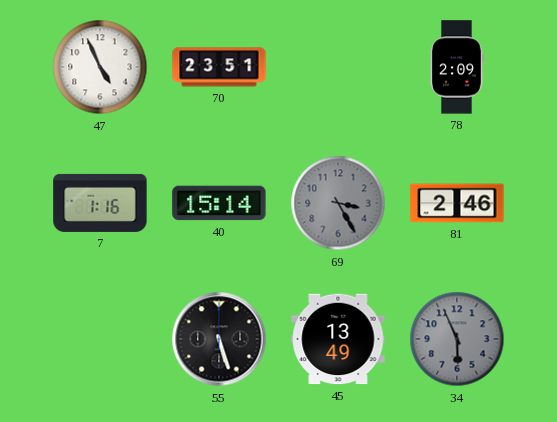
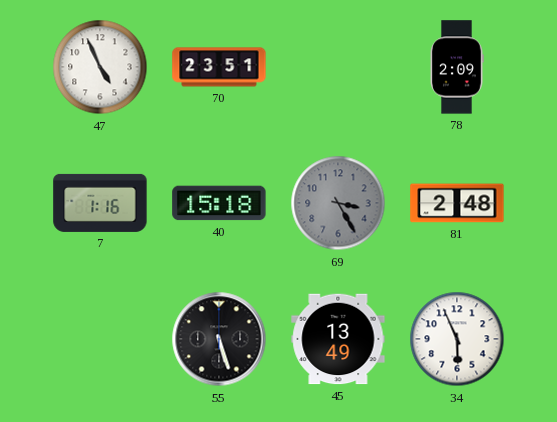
40: 15:14 -> 15:18
81: 2:46 -> 2:48
34 dial: grey -> white
